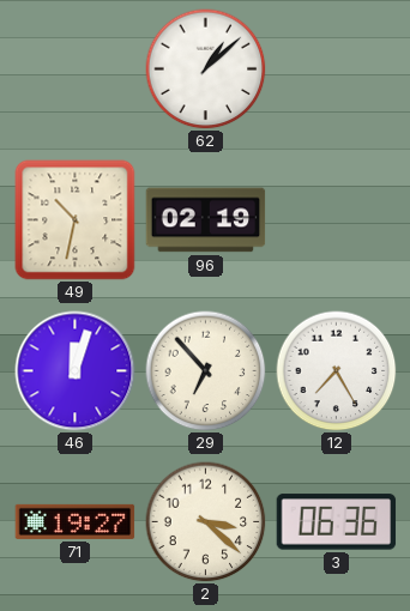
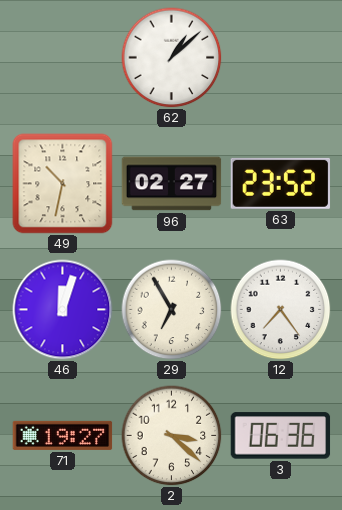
96: 02:19 -> 02:27
63: none -> 23:52
29: 6:53 -> 6:55
12: 7:25 -> 7:24
